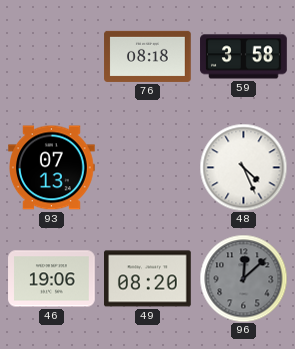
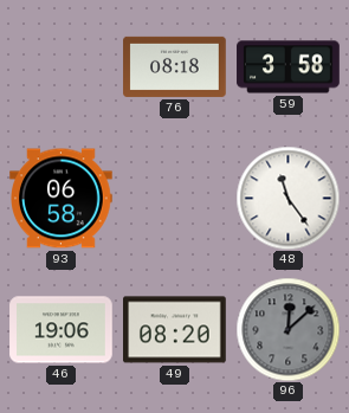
93: 07:13 -> 06:58
48: 4:26 -> 11:24
